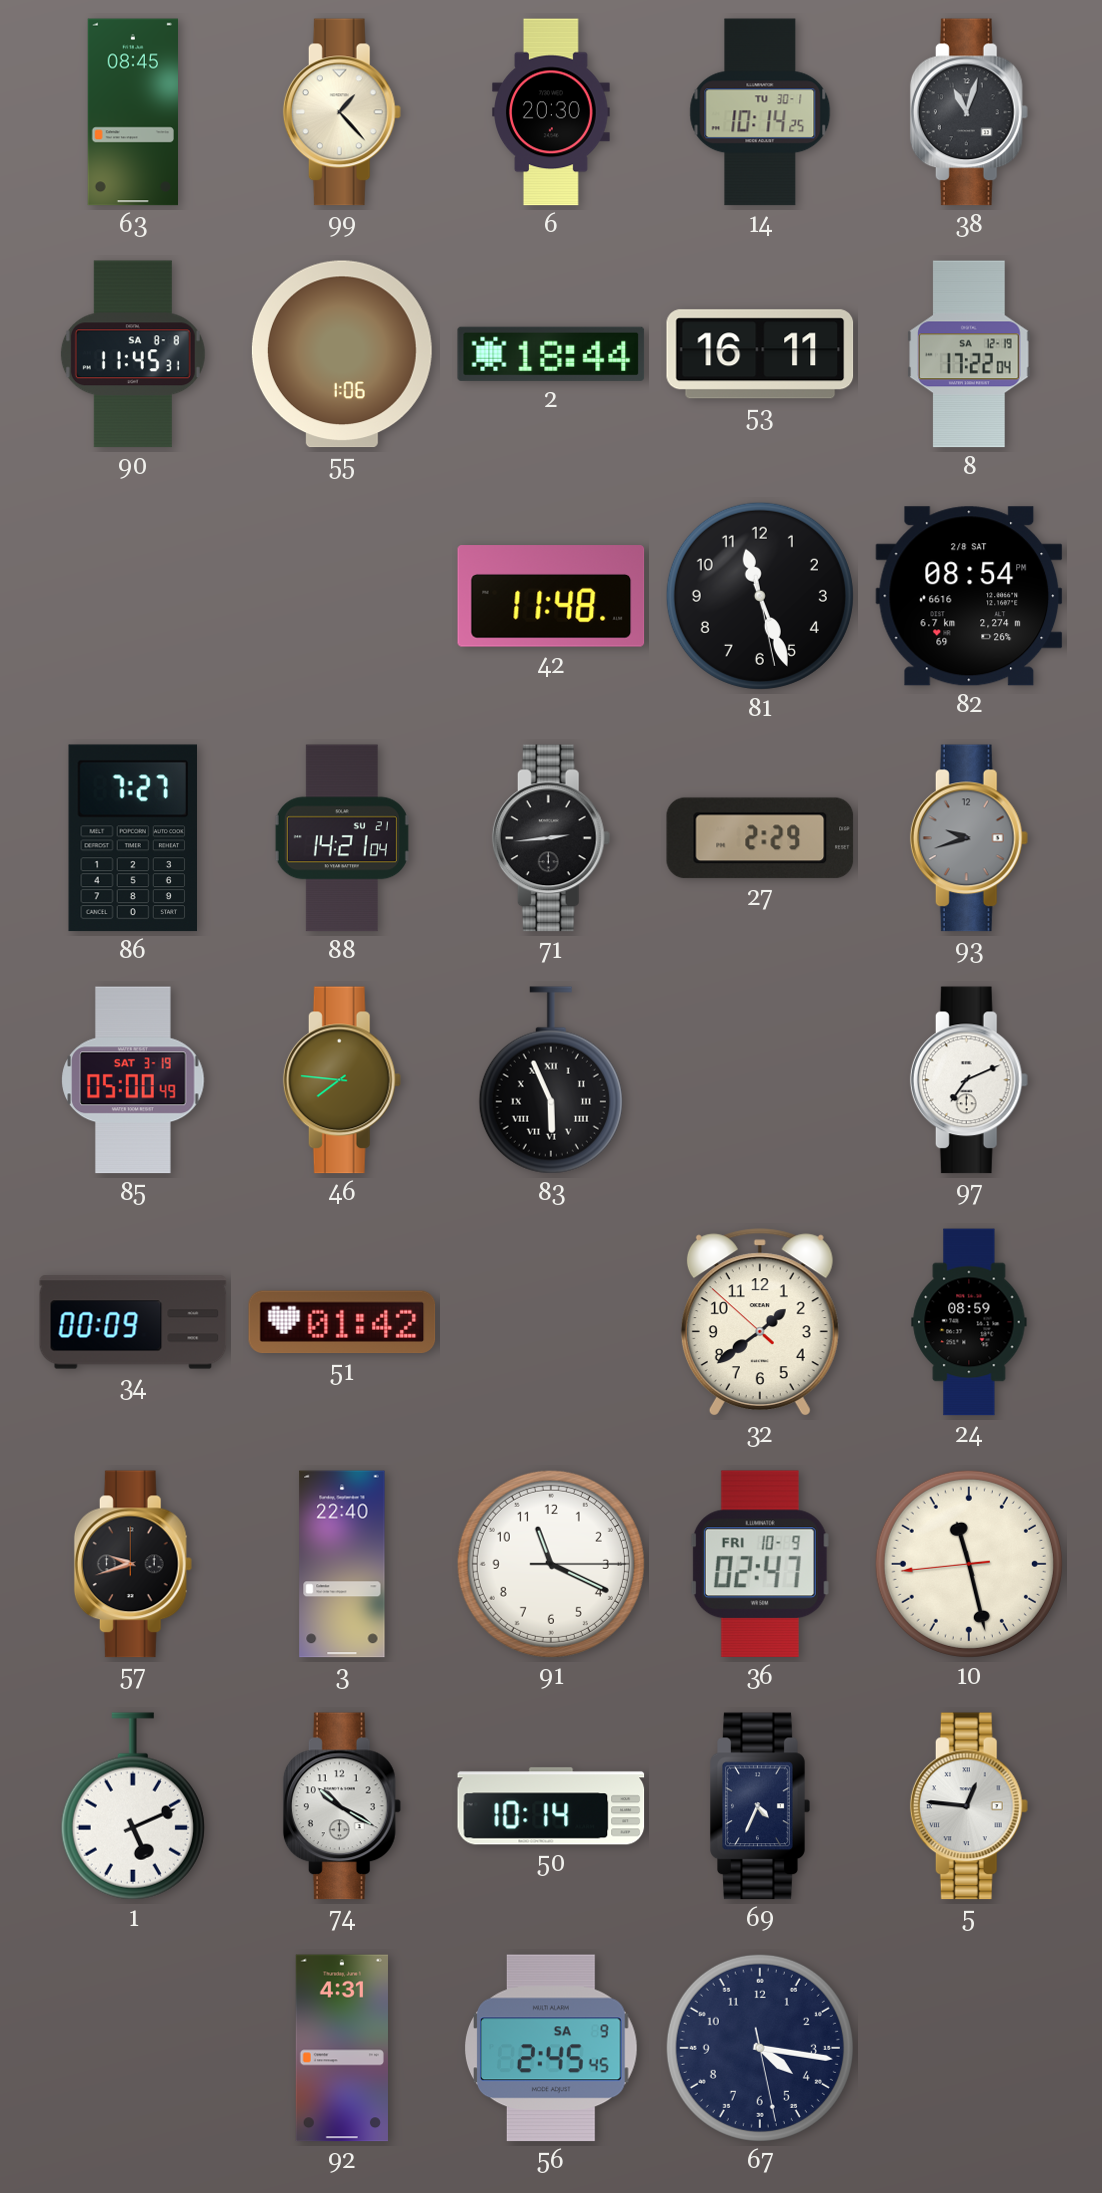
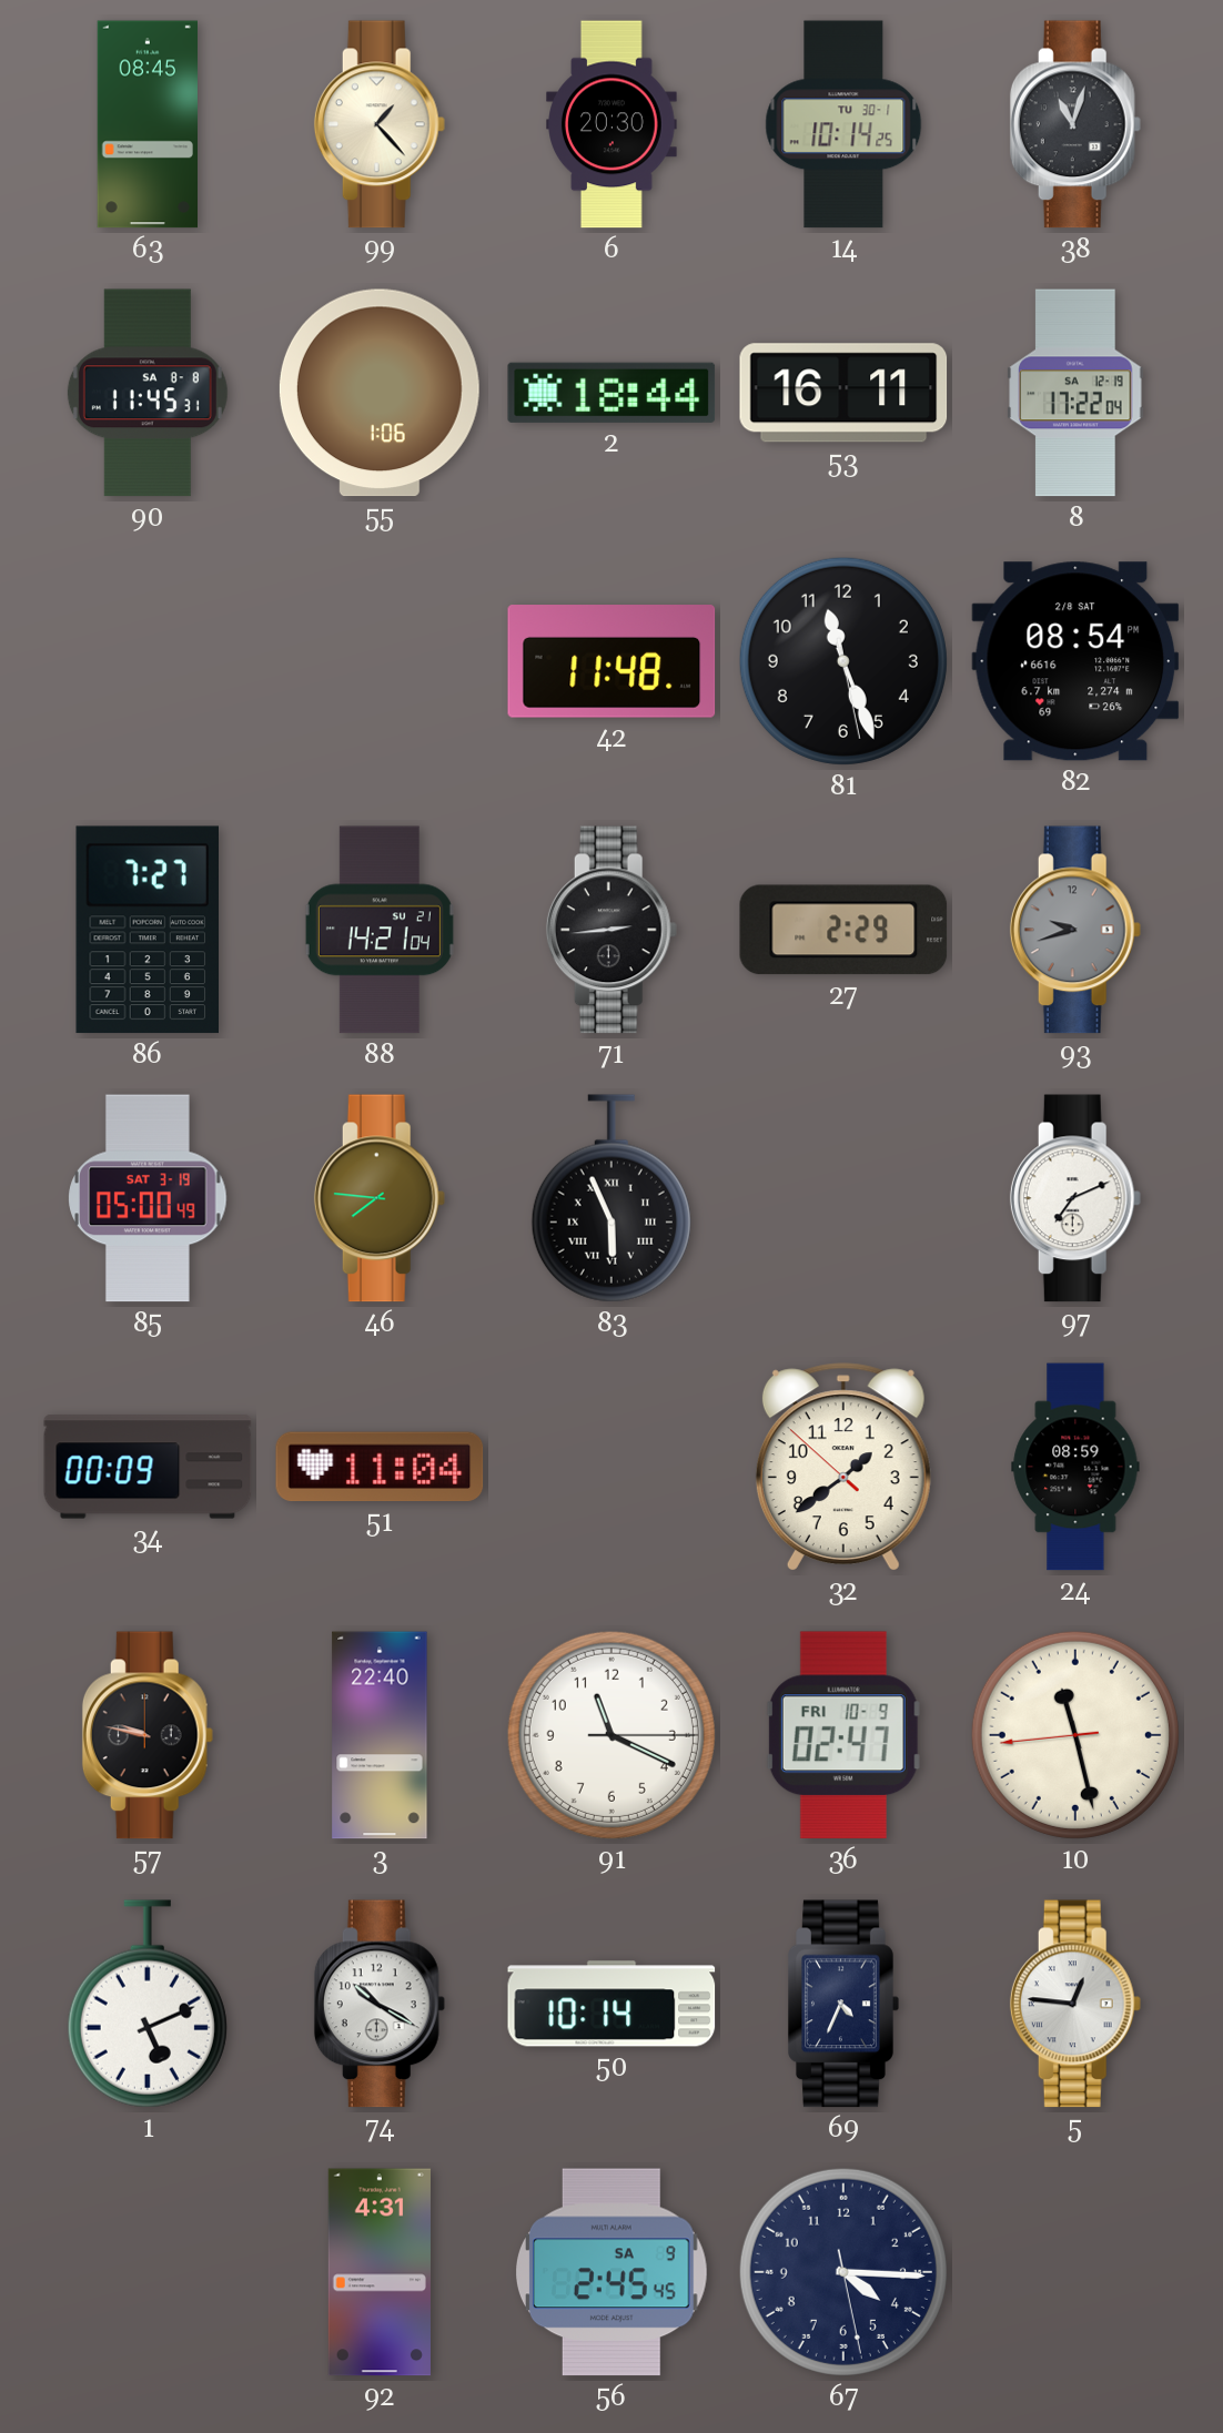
51: 01:42 -> 11:04
57: 9:42 -> 9:47
67: 4:16 -> 4:15
